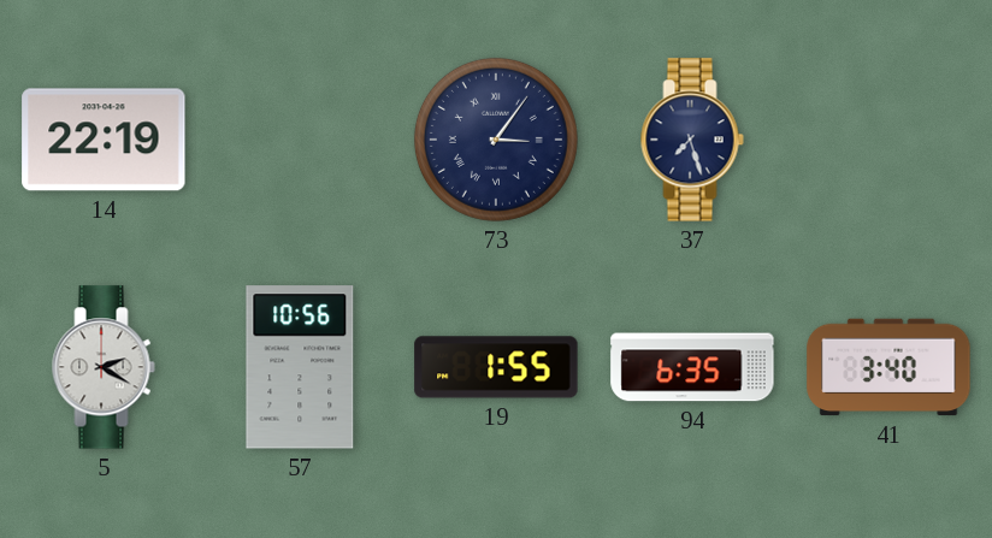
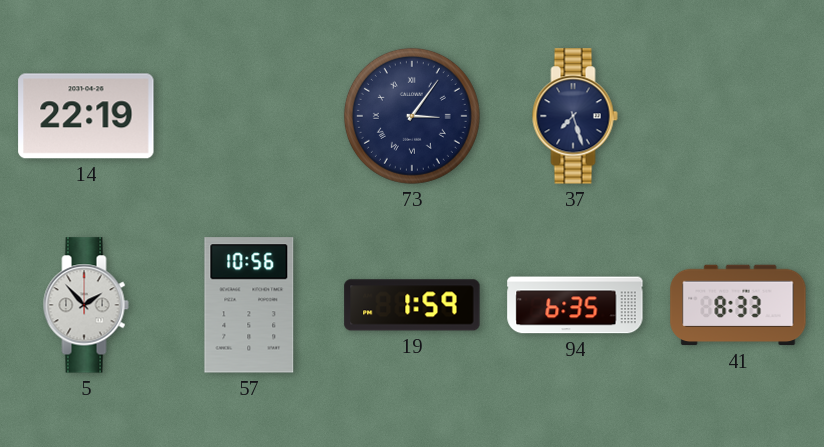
5: 2:20 -> 1:53
19: 1:55 -> 1:59
41: 3:40 -> 8:33
